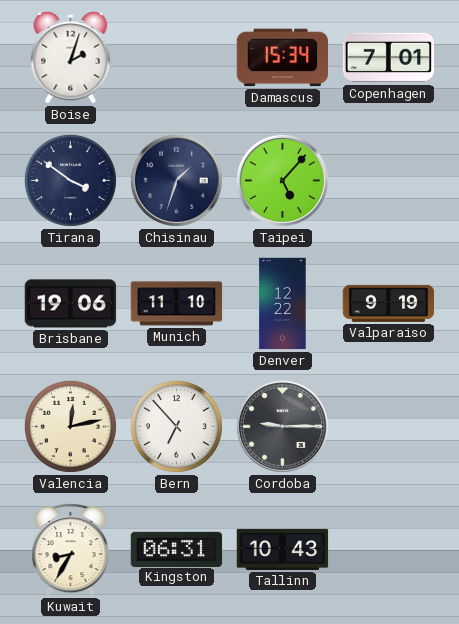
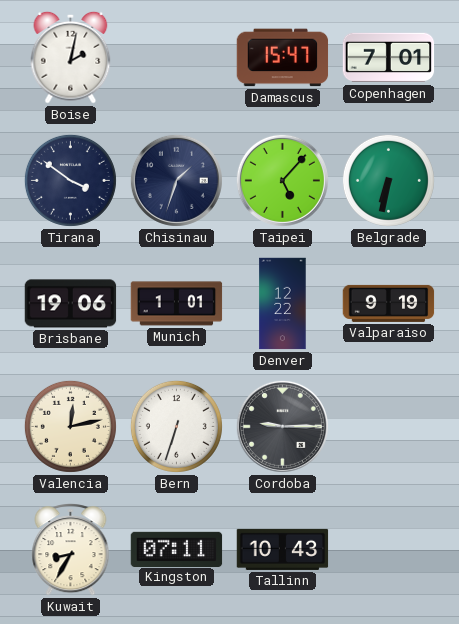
Boise: 2:03 -> 2:02
Damascus: 15:34 -> 15:47
Belgrade: none -> 6:32
Munich: 11:10 -> 1:01
Bern: 6:53 -> 6:33
Kingston: 06:31 -> 07:11
